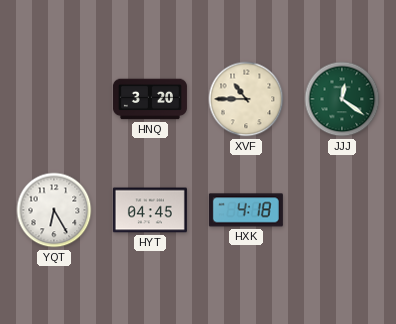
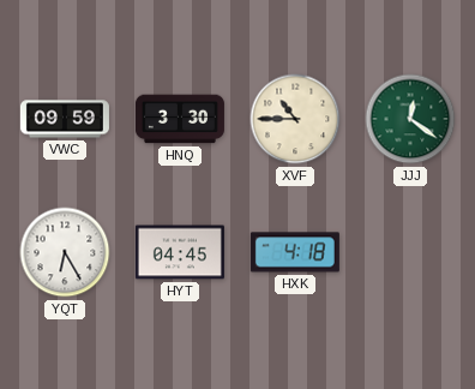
VWC: none -> 09:59
HNQ: 3:20 -> 3:30
